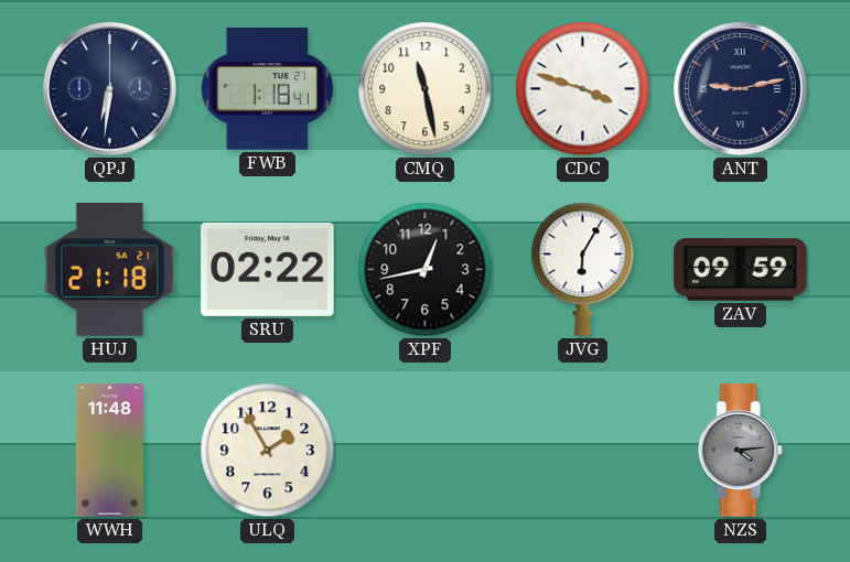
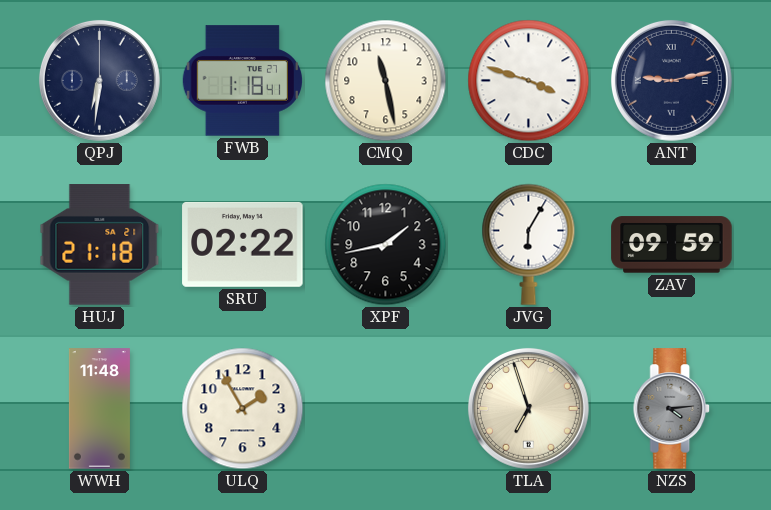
XPF: 12:43 -> 1:43
TLA: none -> 6:57
